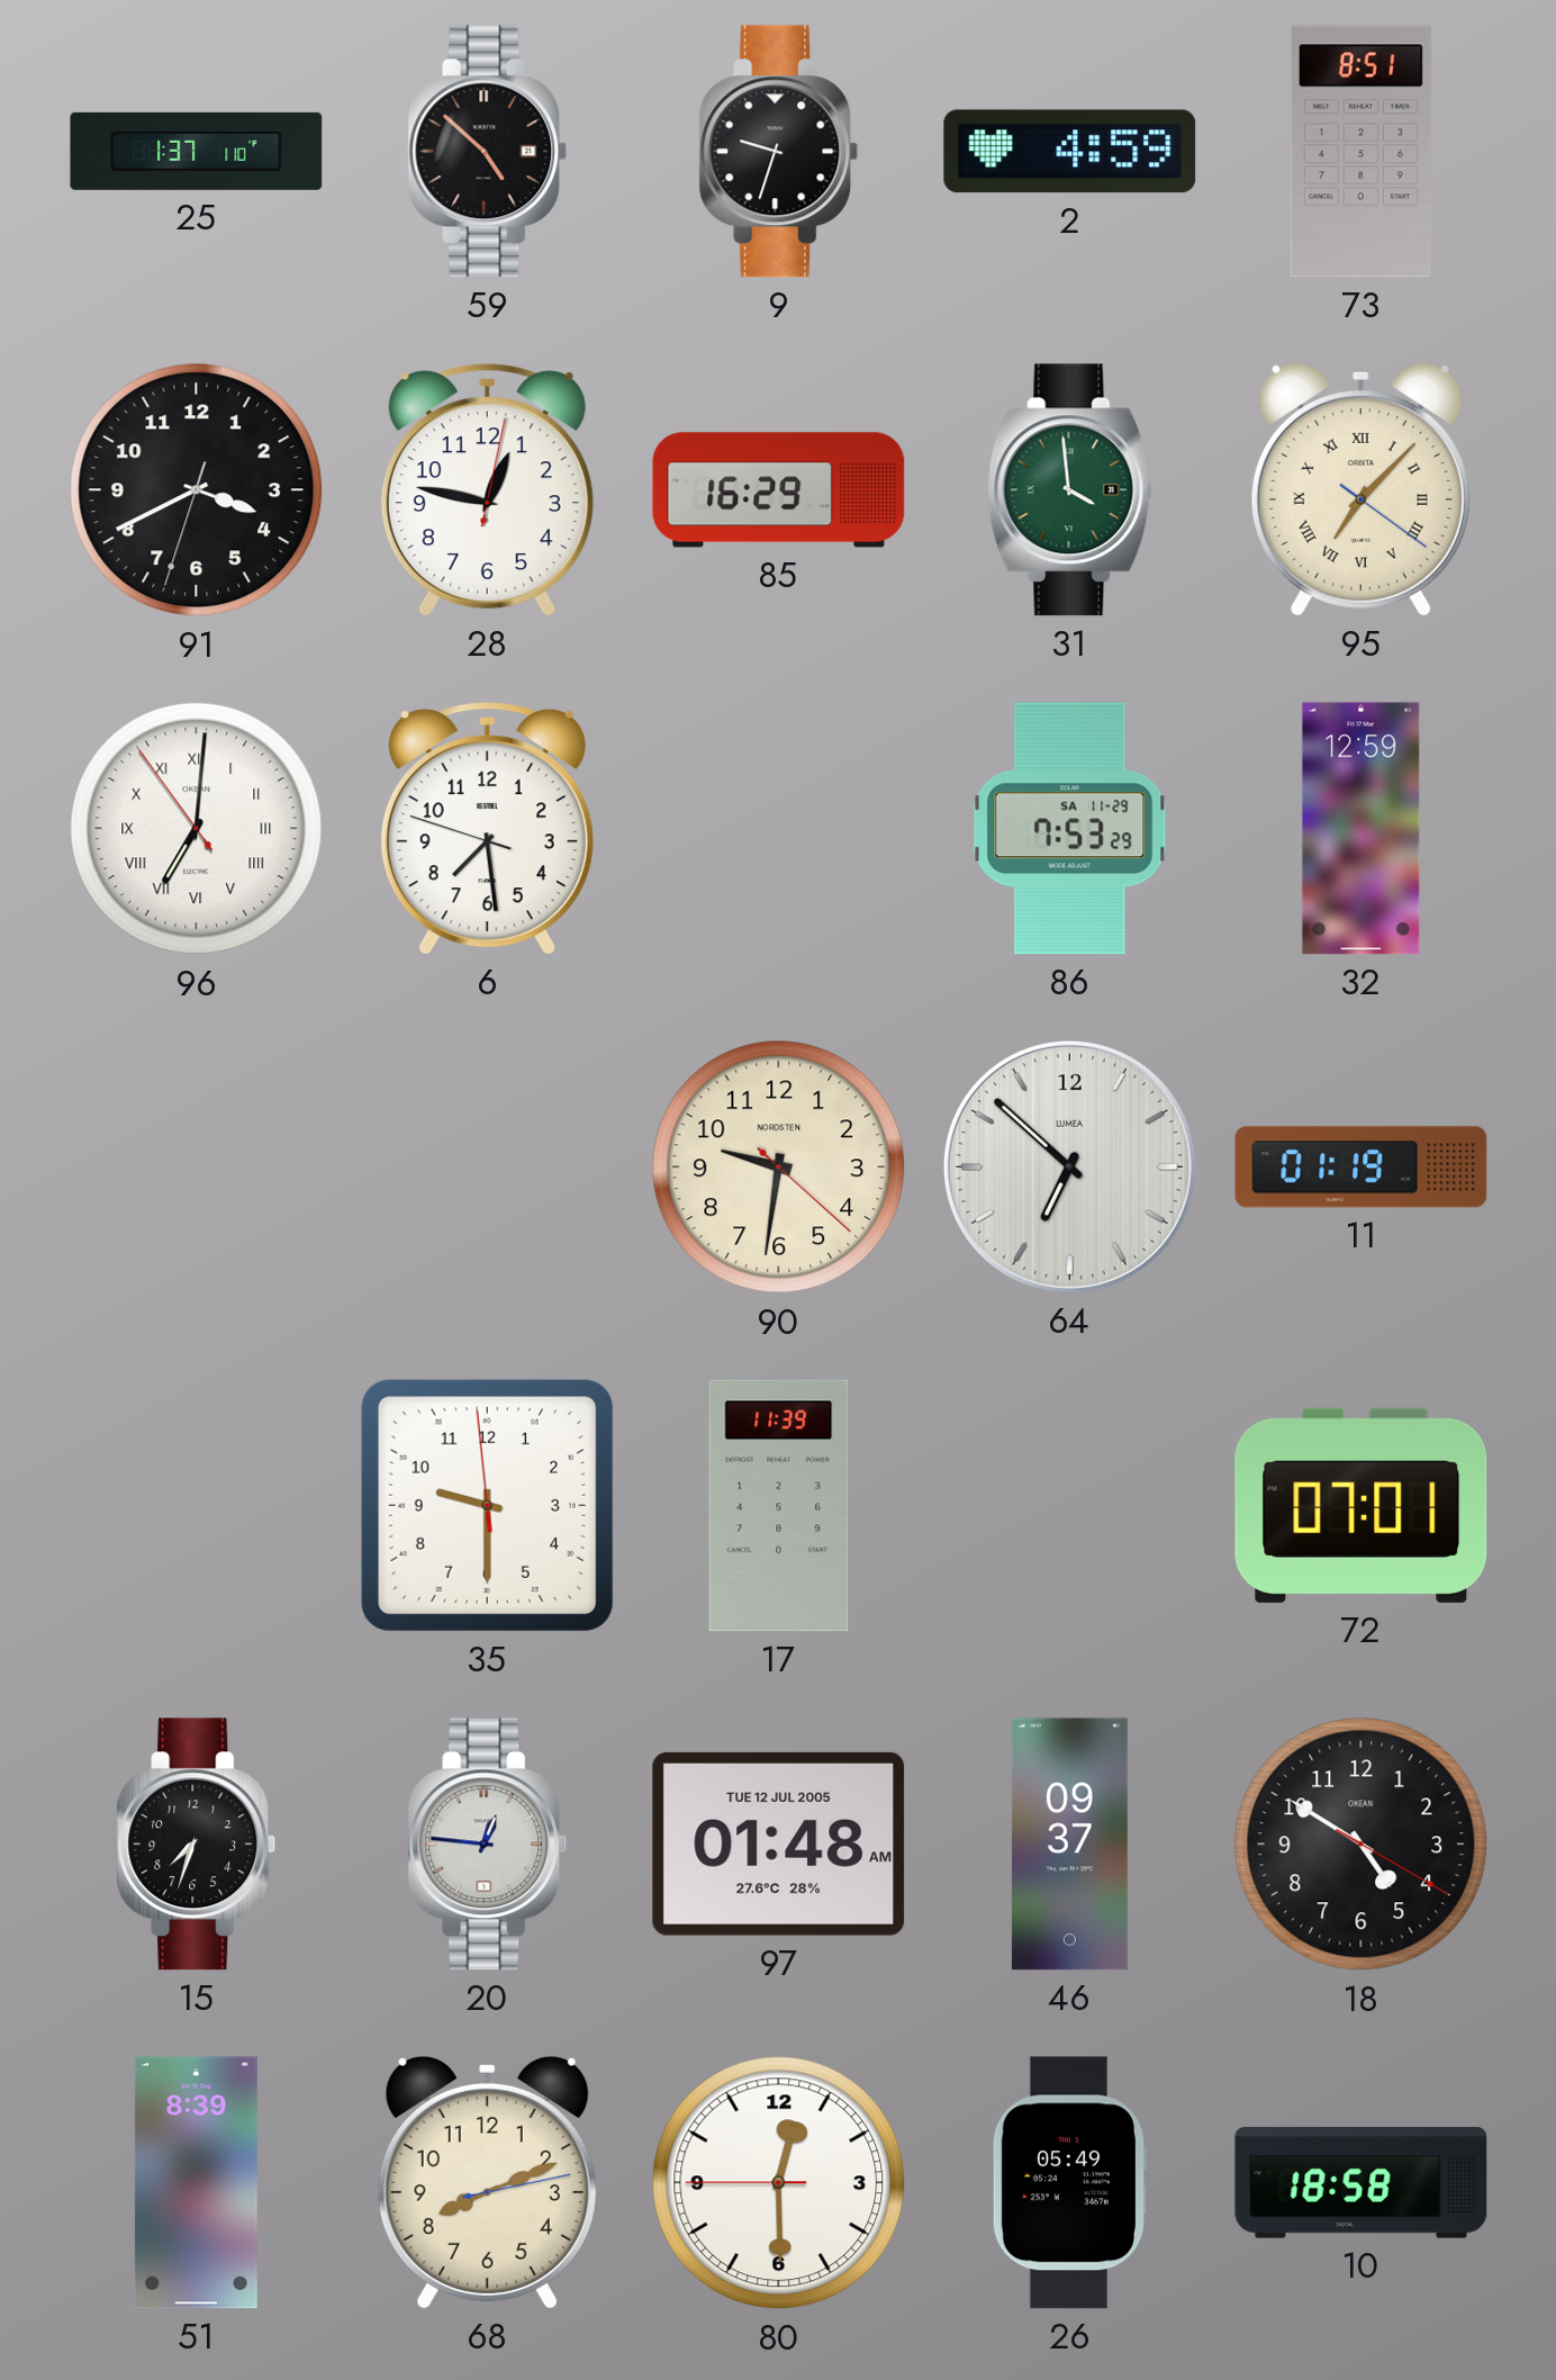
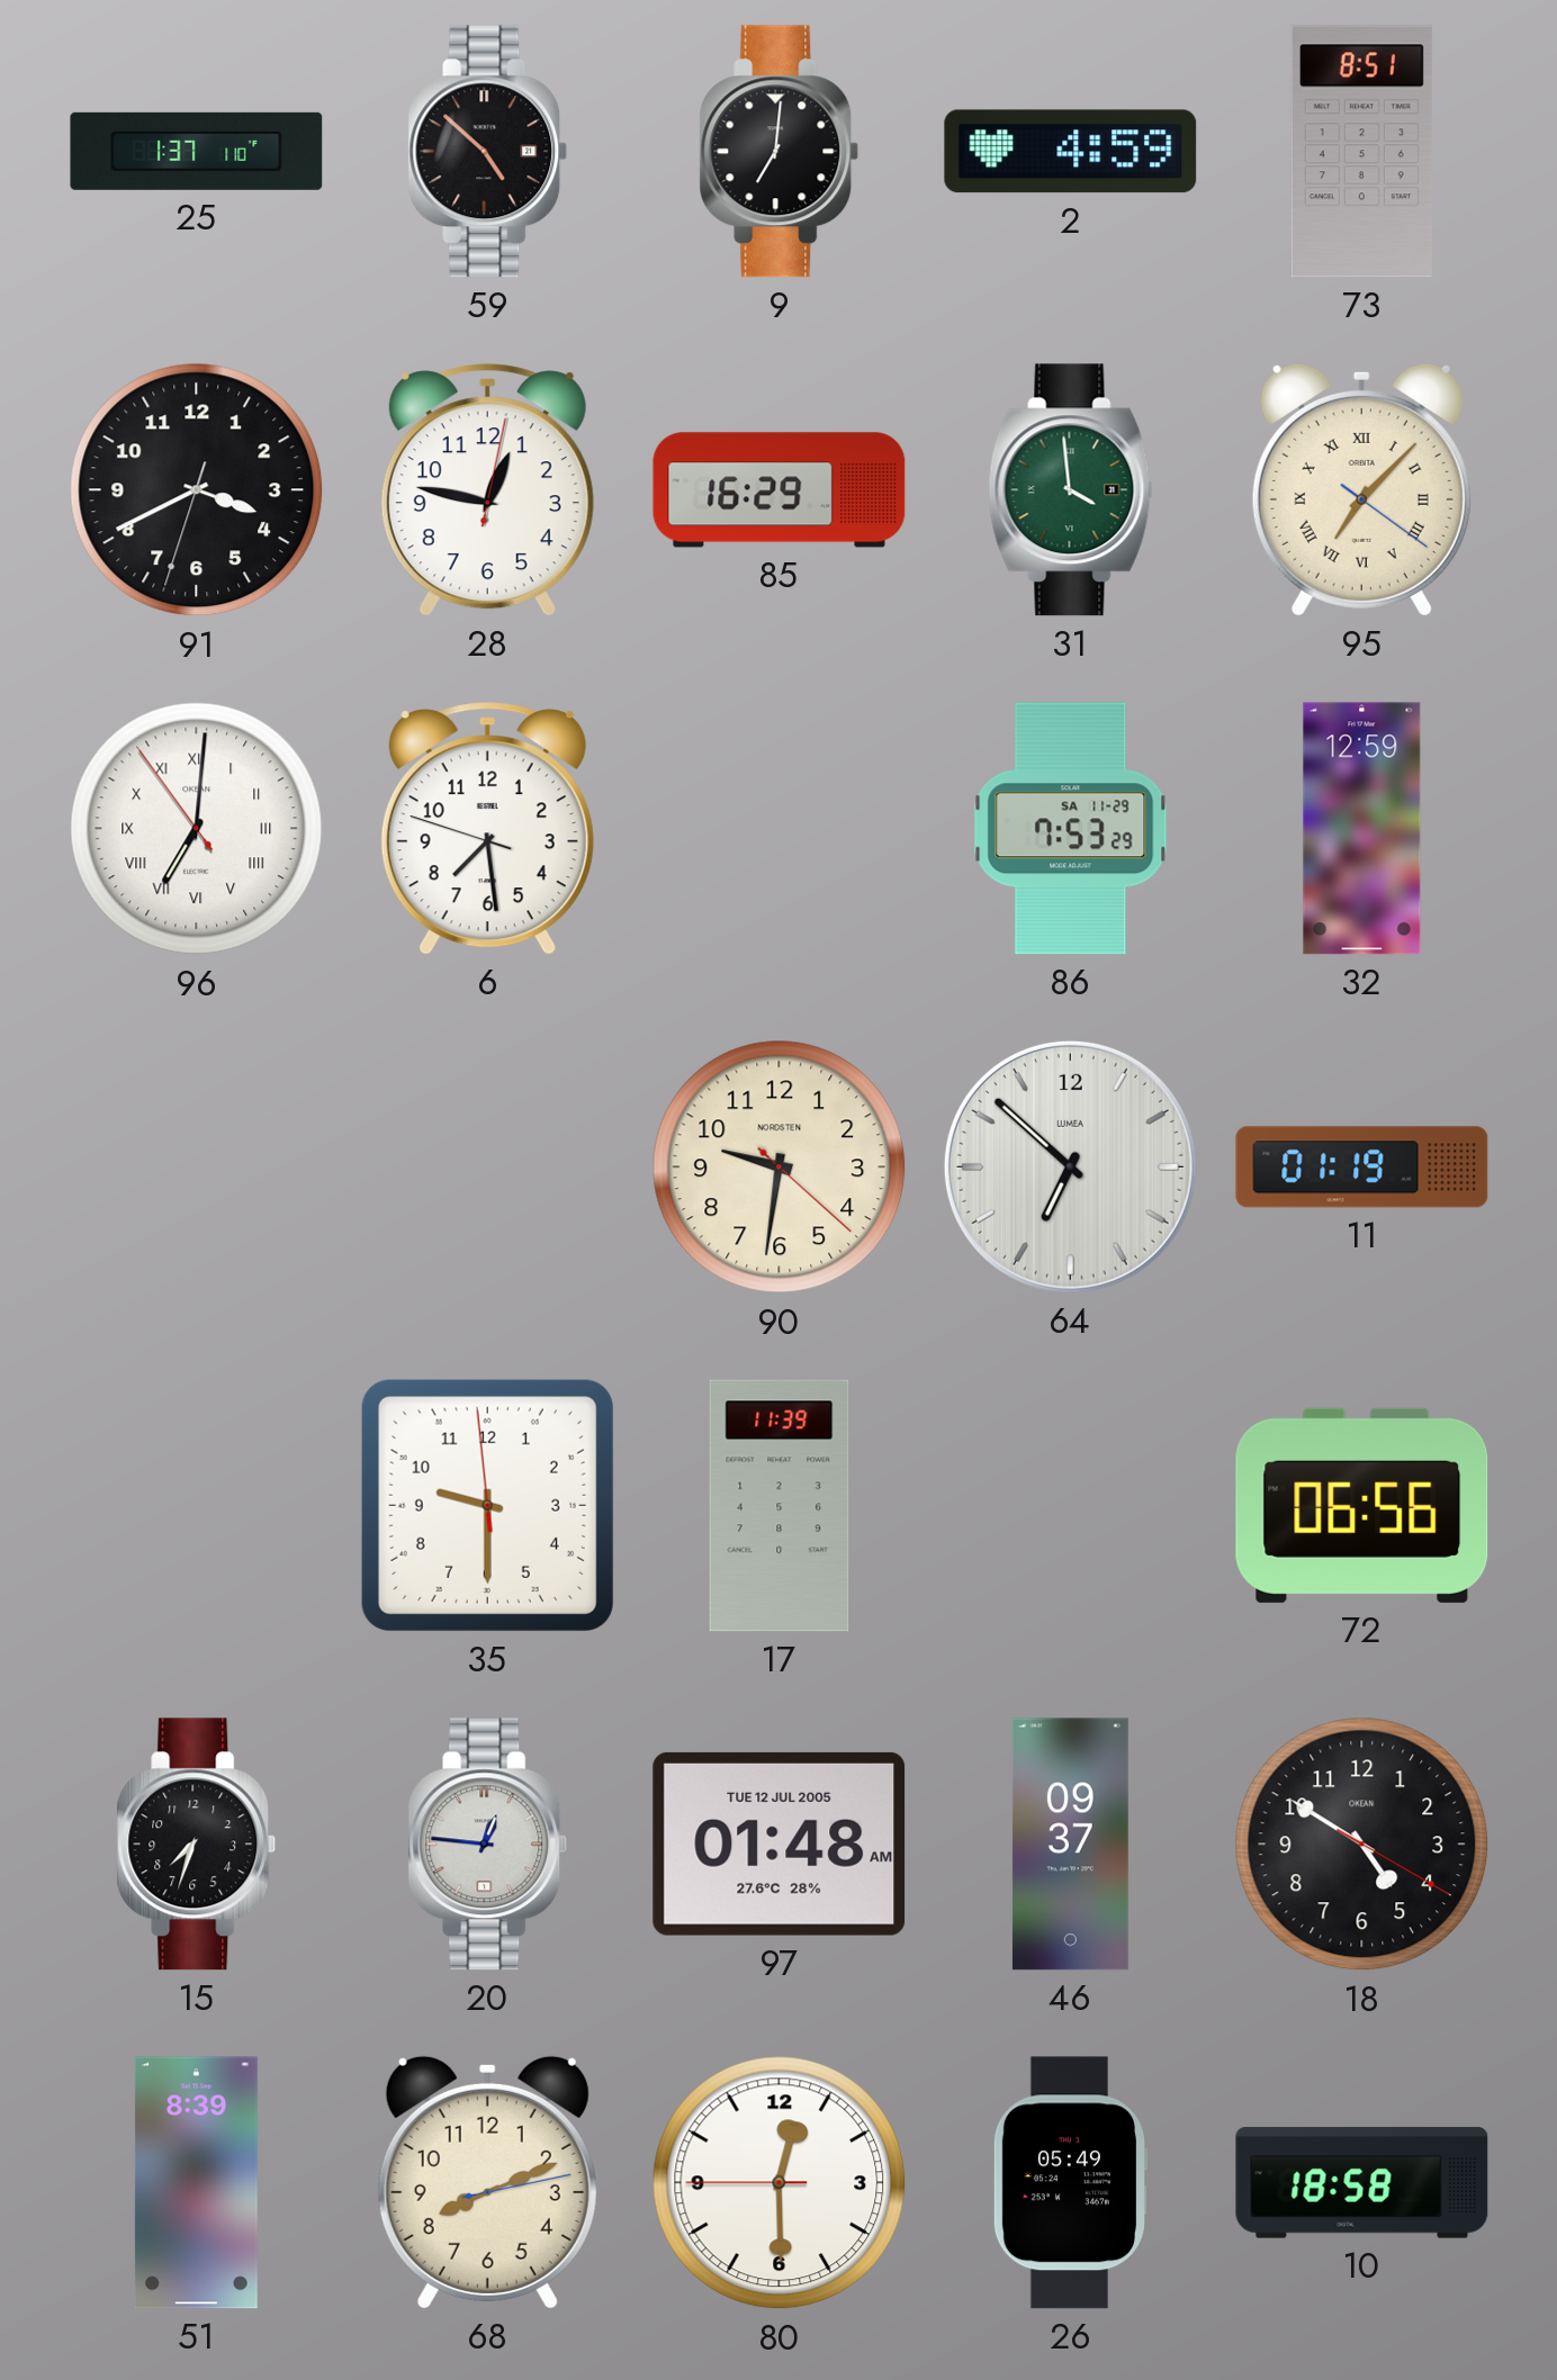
9: 9:33 -> 7:01
72: 07:01 -> 06:56
